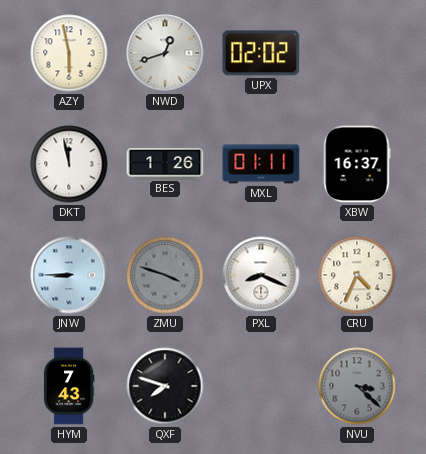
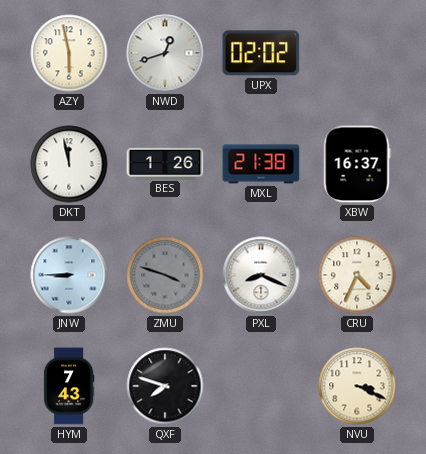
MXL: 01:11 -> 21:38
NVU: 3:22 -> 3:19
NVU dial: grey -> cream
